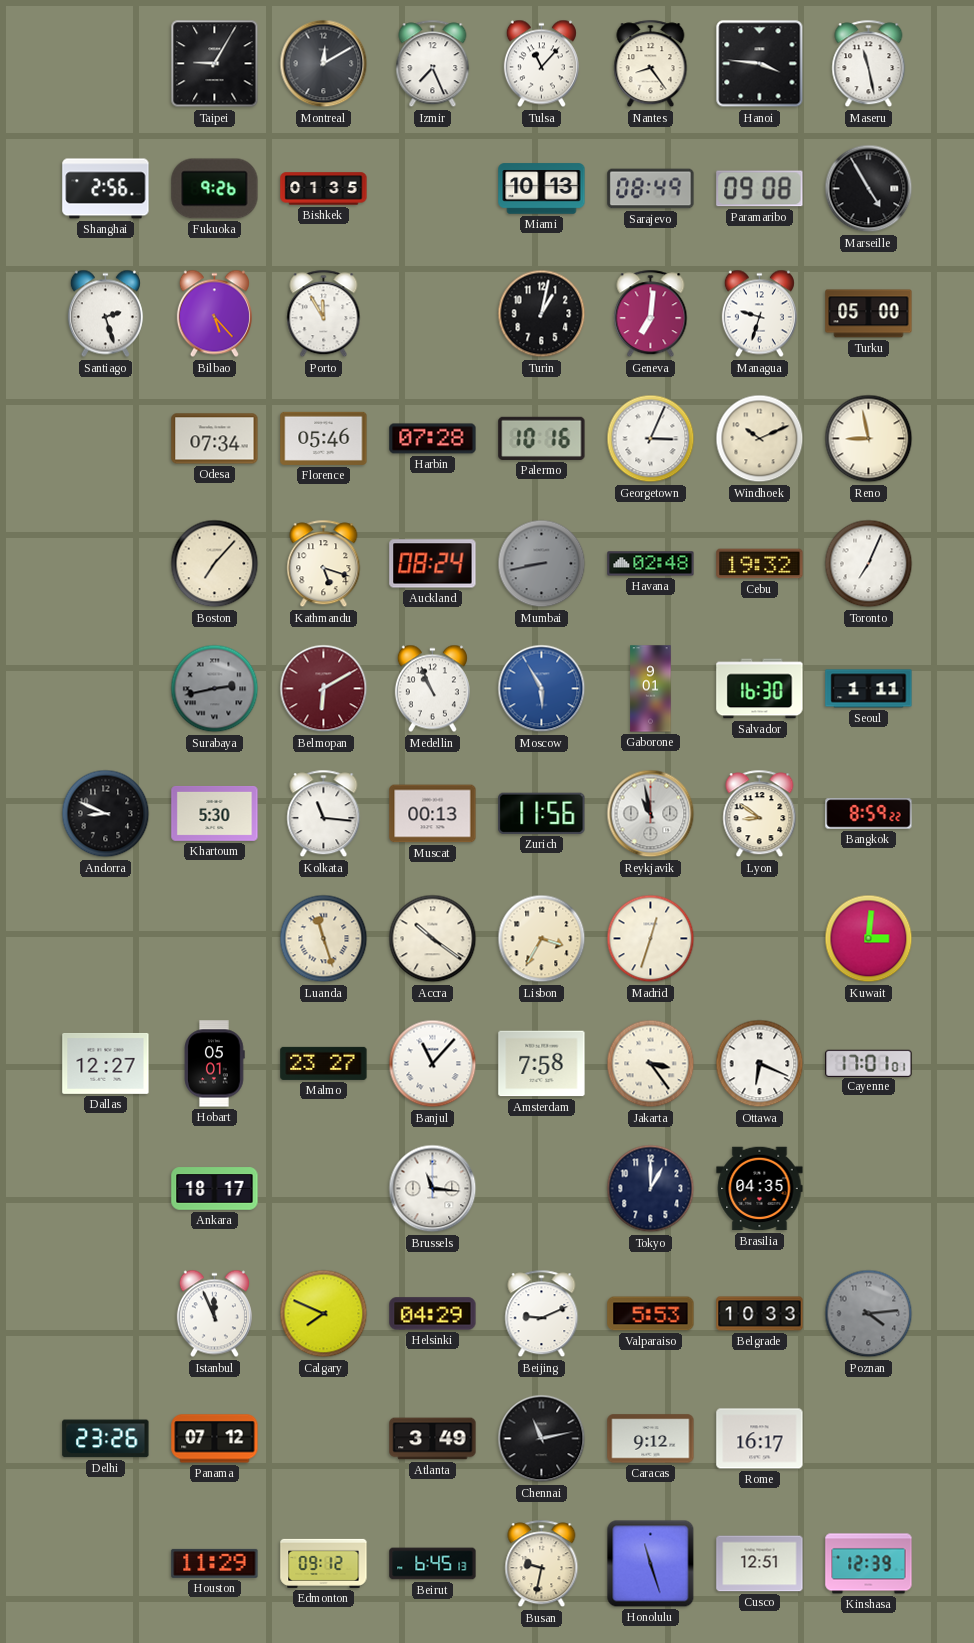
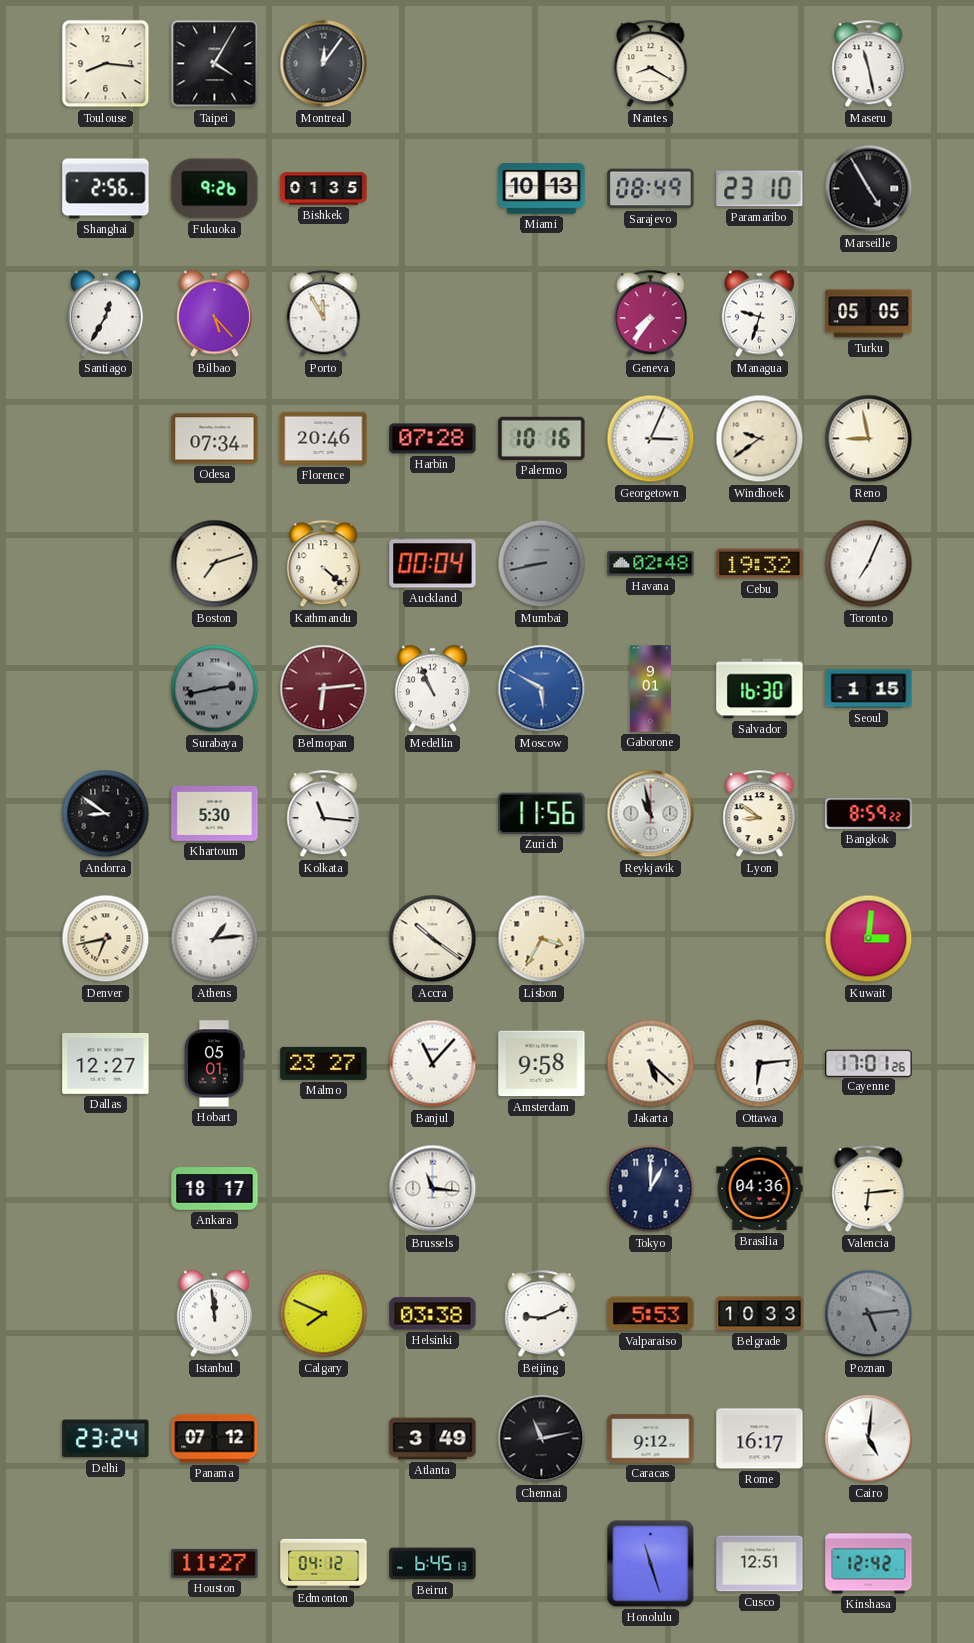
Toulouse: none -> 8:16
Taipei: 9:05 -> 4:05
Montreal: 12:10 -> 12:06
Izmir: 7:26 -> none
Tulsa: 11:07 -> none
Nantes: 8:24 -> 8:20
Hanoi: 3:46 -> none
Paramaribo: 09:08 -> 23:10
Santiago: 2:27 -> 12:35
Turin: 1:02 -> none
Geneva: 7:01 -> 7:36
Turku: 05:00 -> 05:05
Florence: 05:46 -> 20:46
Windhoek: 10:11 -> 9:39
Boston: 7:07 -> 7:12
Kathmandu: 5:18 -> 4:22
Auckland: 08:24 -> 00:04
Belmopan: 6:10 -> 6:14
Moscow: 5:55 -> 5:50
Seoul: 1:11 -> 1:15
Andorra: 8:49 -> 8:51
Muscat: 00:13 -> none
Denver: none -> 6:43
Athens: none -> 1:14
Luanda: 11:27 -> none
Madrid: 12:33 -> none
Amsterdam: 7:58 -> 9:58
Jakarta: 3:24 -> 5:22
Ottawa: 6:19 -> 6:14
Cayenne: 17:01:01 -> 17:01:26
Brasilia: 04:35 -> 04:36
Valencia: none -> 6:14
Istanbul: 11:56 -> 11:59
Helsinki: 04:29 -> 03:38
Poznan: 4:14 -> 5:14
Delhi: 23:26 -> 23:24
Cairo: none -> 5:01
Houston: 11:29 -> 11:27
Edmonton: 09:12 -> 04:12
Busan: 9:32 -> none
Kinshasa: 12:39 -> 12:42
